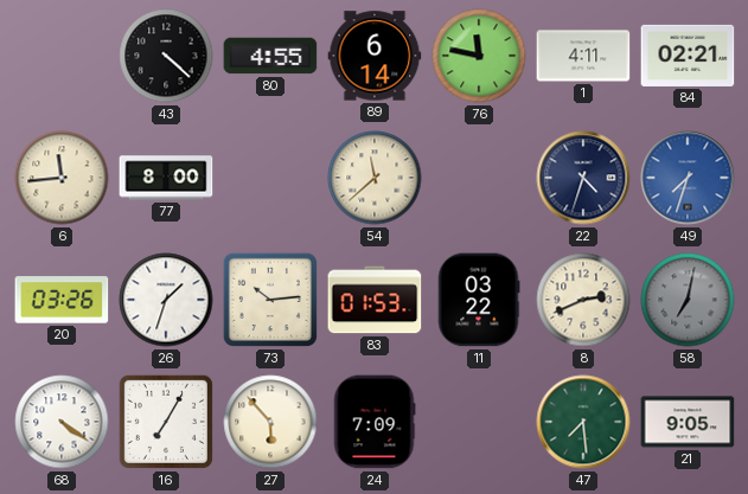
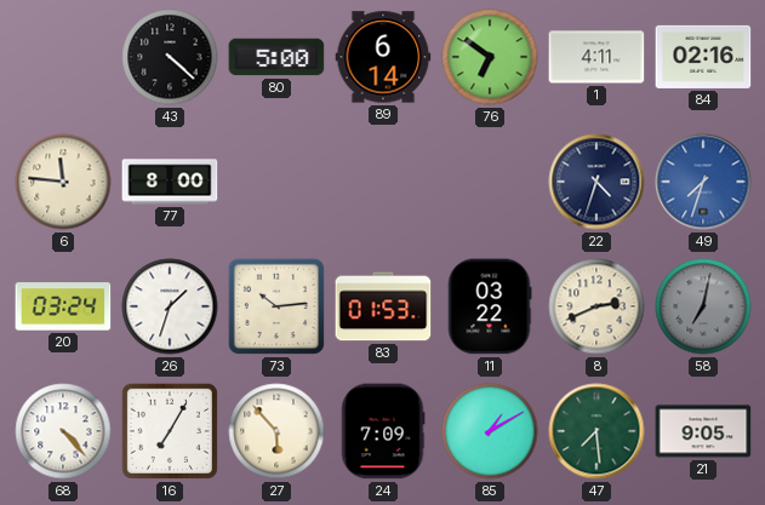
80: 4:55 -> 5:00
76: 11:47 -> 6:51
84: 02:21 -> 02:16
6: 11:44 -> 11:46
54: 11:38 -> none
20: 03:26 -> 03:24
68: 4:21 -> 4:23
85: none -> 1:10
